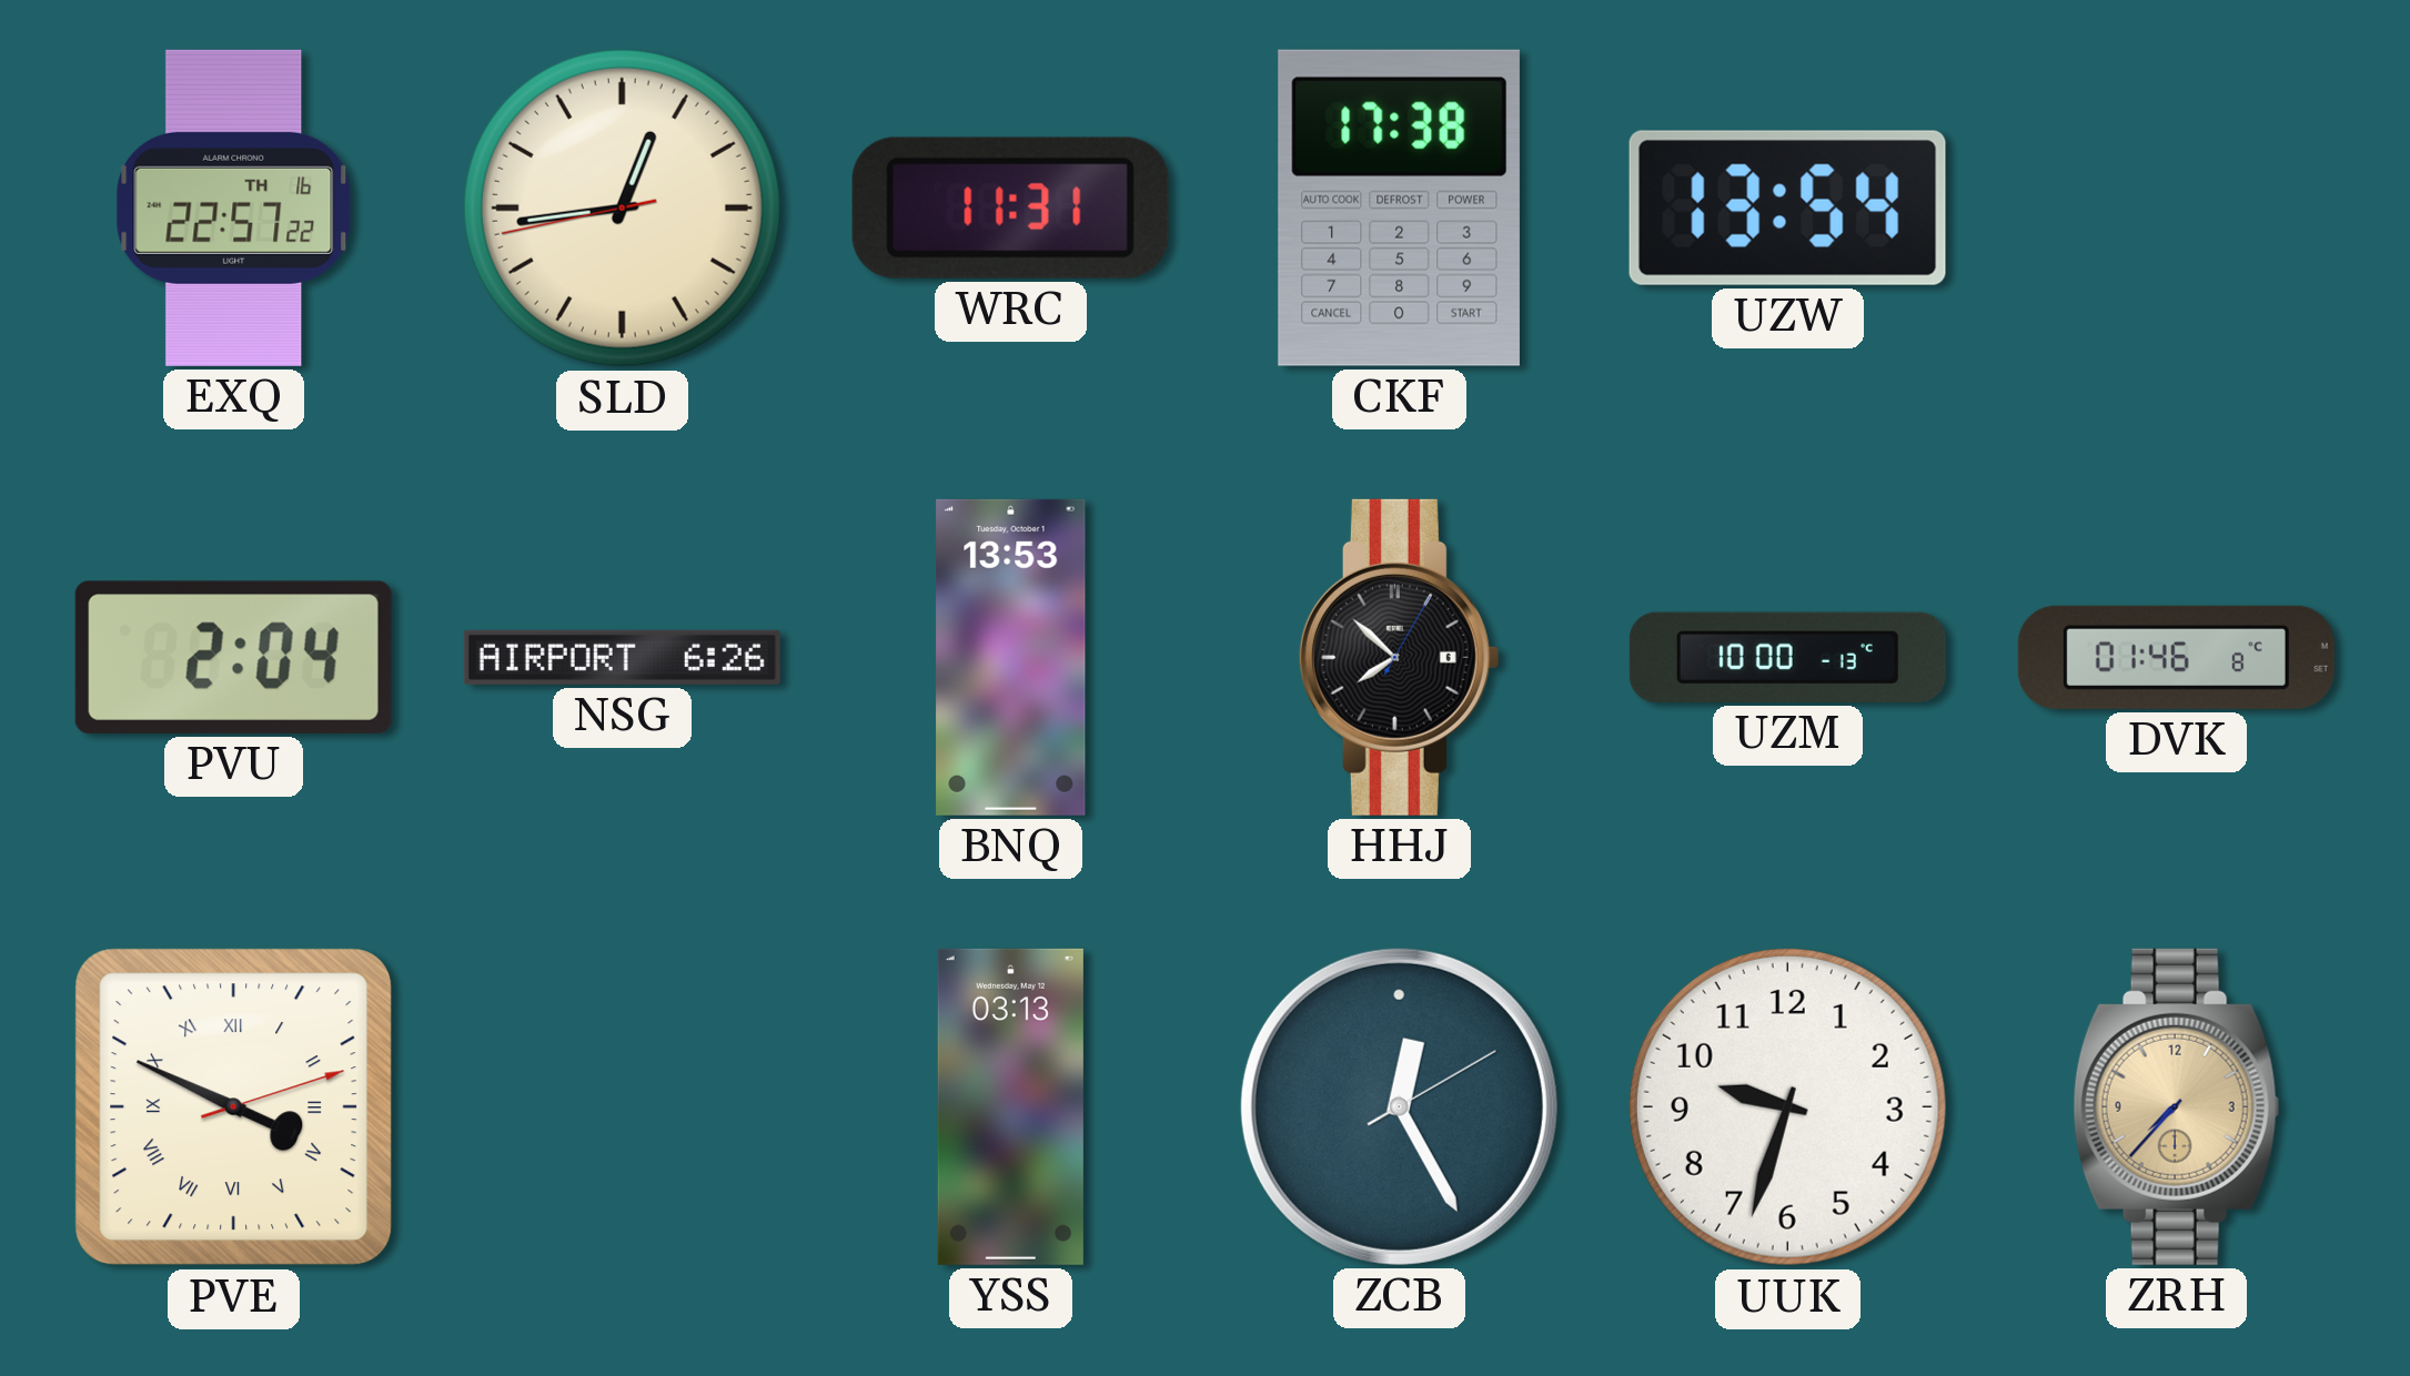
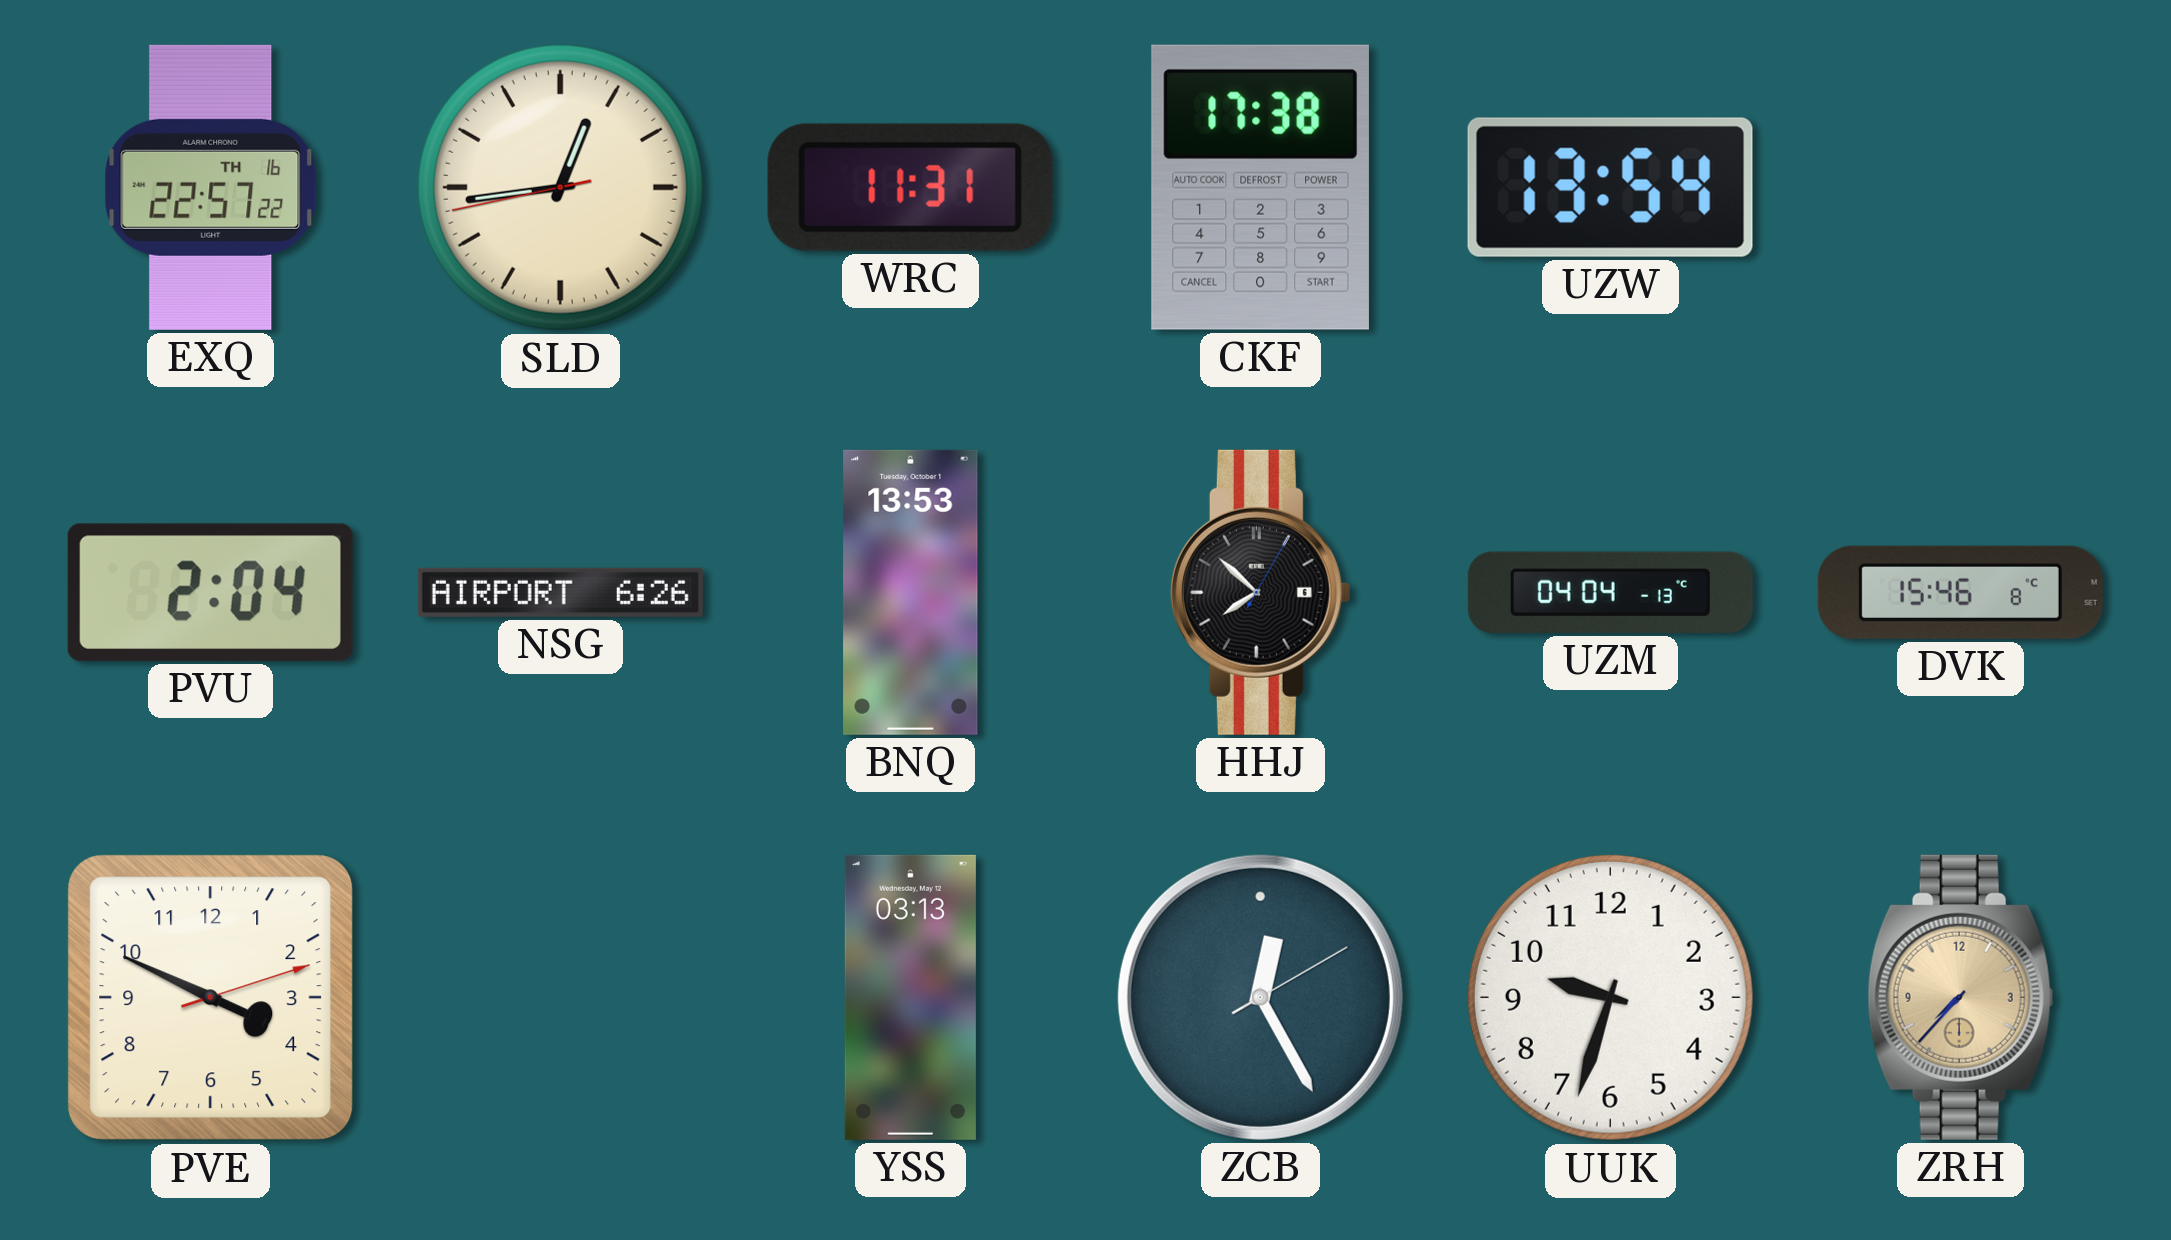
UZM: 10:00 -> 04:04
DVK: 01:46 -> 15:46
PVE numerals: Roman -> Arabic
